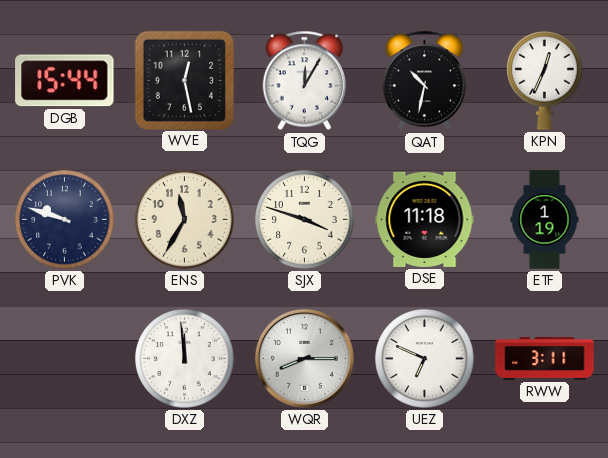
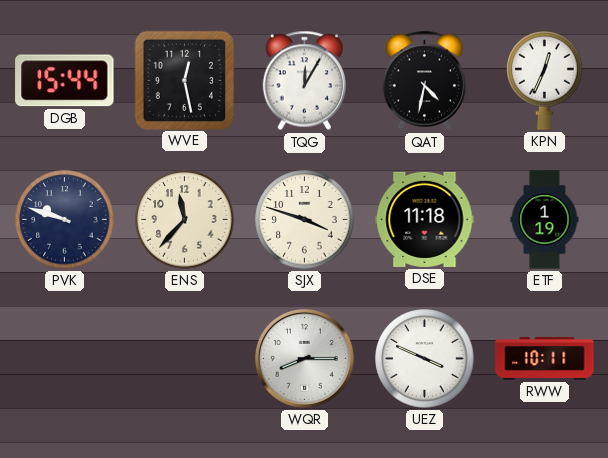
QAT: 10:32 -> 4:32
ENS: 11:35 -> 11:37
DXZ: 11:59 -> none
UEZ: 6:49 -> 3:49
RWW: 3:11 -> 10:11
